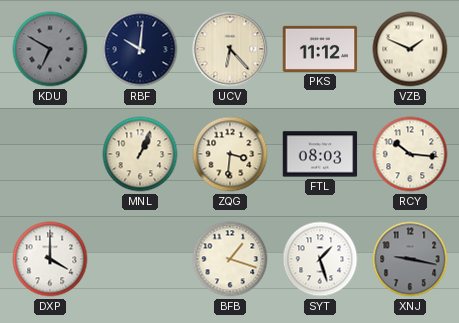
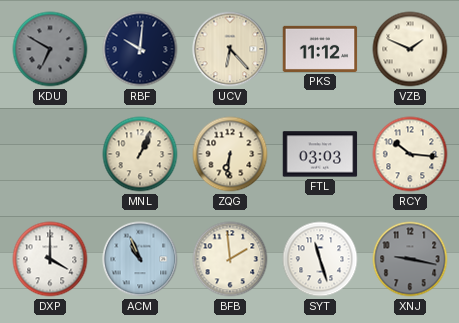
ZQG: 3:31 -> 6:31
FTL: 08:03 -> 03:03
ACM: none -> 10:56
BFB: 1:18 -> 1:59
SYT: 1:27 -> 11:27
